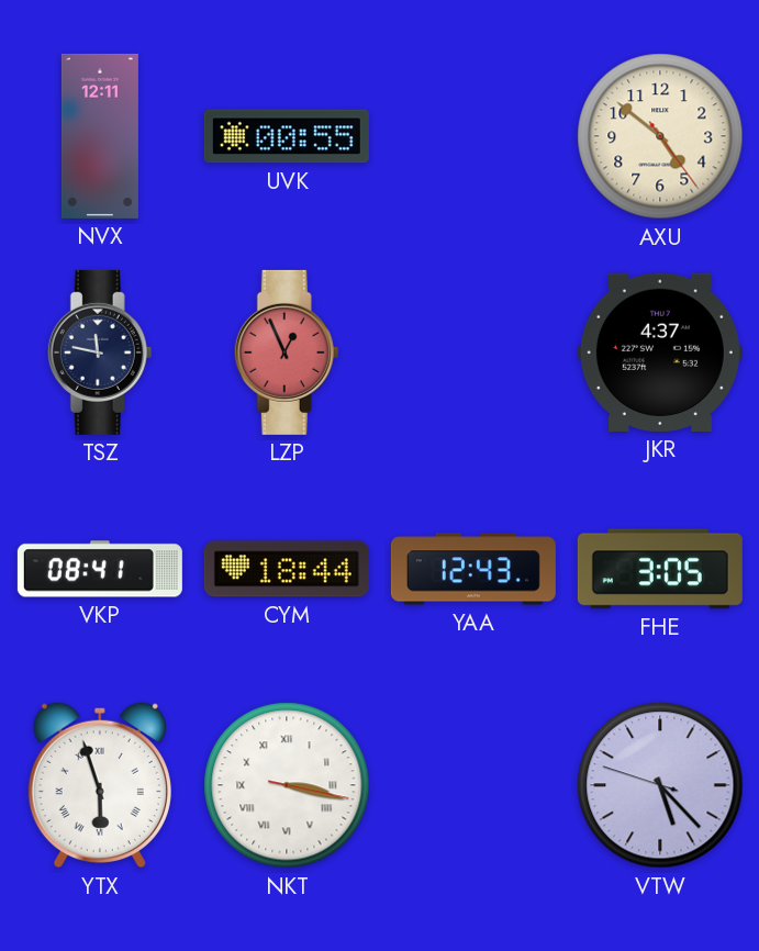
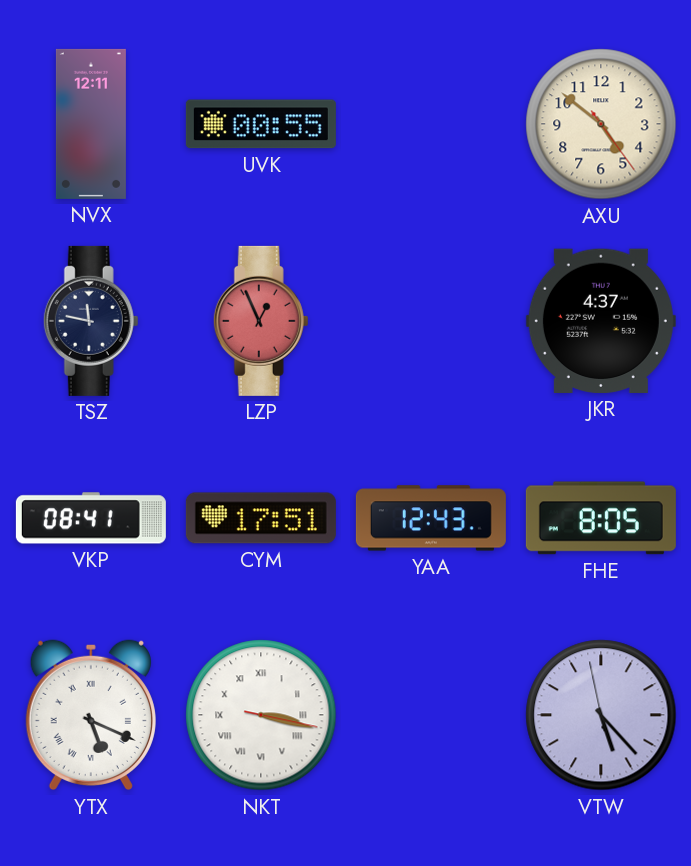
CYM: 18:44 -> 17:51
FHE: 3:05 -> 8:05
YTX: 5:57 -> 5:19
VTW: 5:22:48 -> 5:22:58
